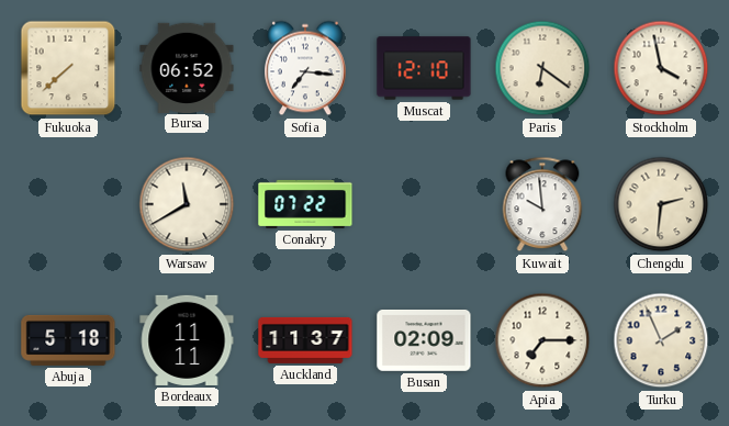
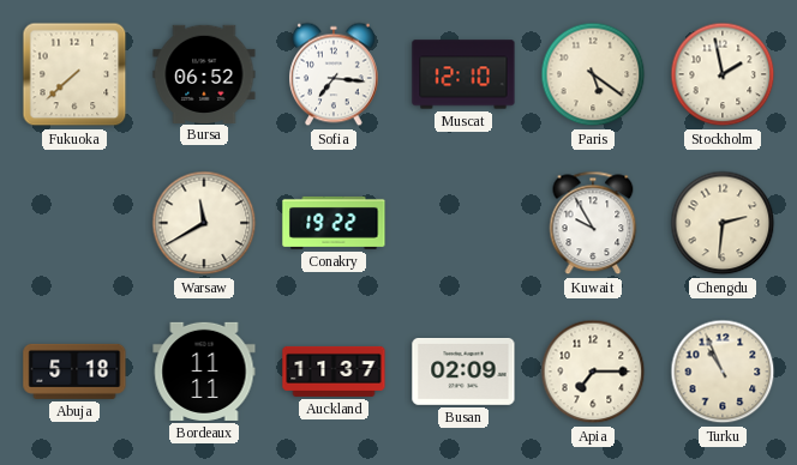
Paris: 6:21 -> 5:21
Stockholm: 3:58 -> 1:58
Conakry: 07:22 -> 19:22
Kuwait: 9:59 -> 9:55
Turku: 1:56 -> 10:56
